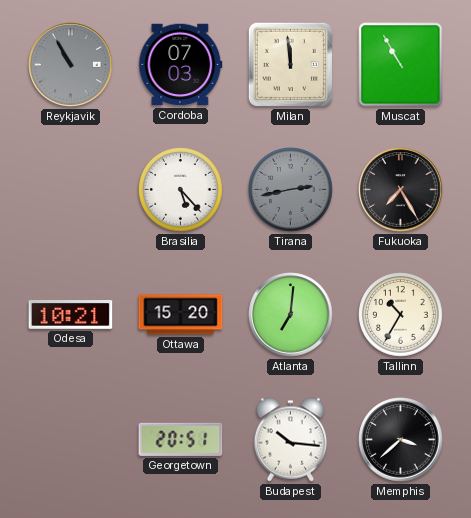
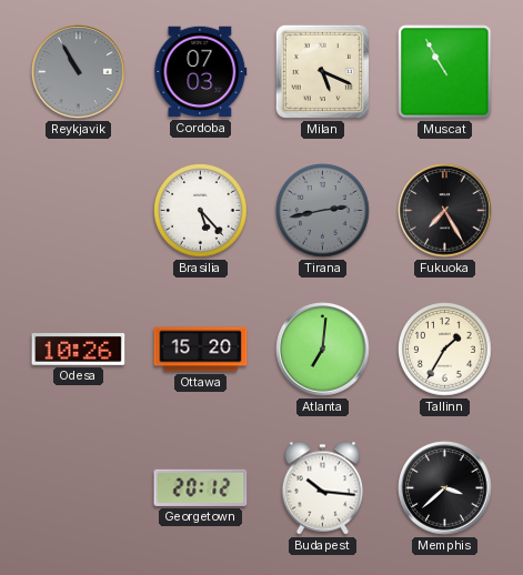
Milan: 11:59 -> 5:19
Odesa: 10:21 -> 10:26
Tallinn: 10:35 -> 1:35
Georgetown: 20:51 -> 20:12
